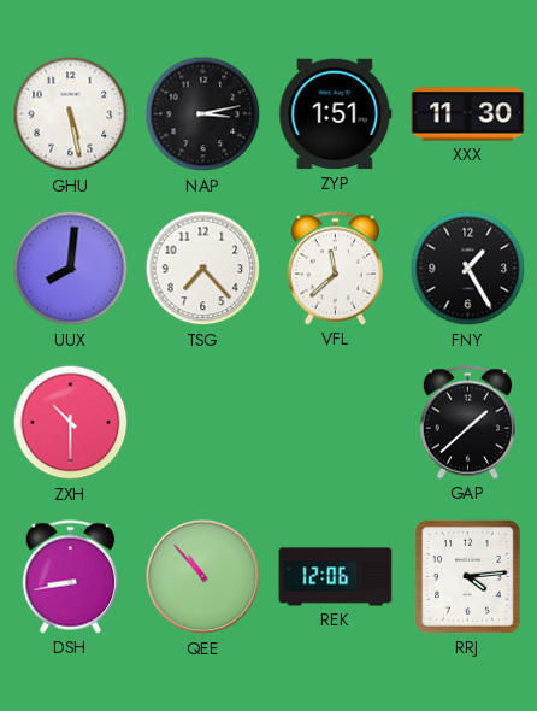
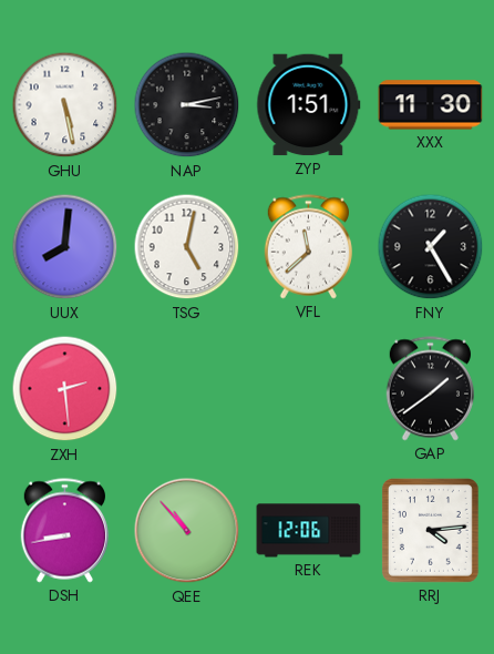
TSG: 7:23 -> 5:02
ZXH: 10:30 -> 2:29
GAP: 1:38 -> 1:39
